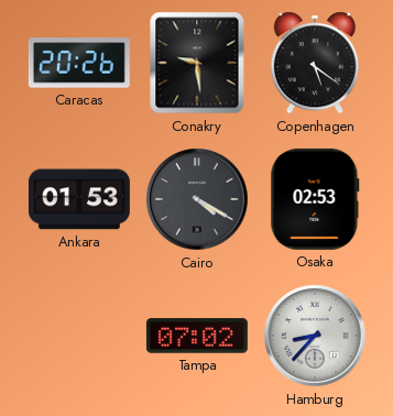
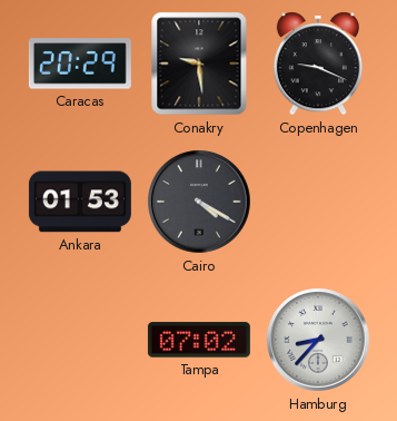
Caracas: 20:26 -> 20:29
Copenhagen: 5:21 -> 9:19
Osaka: 02:53 -> none
